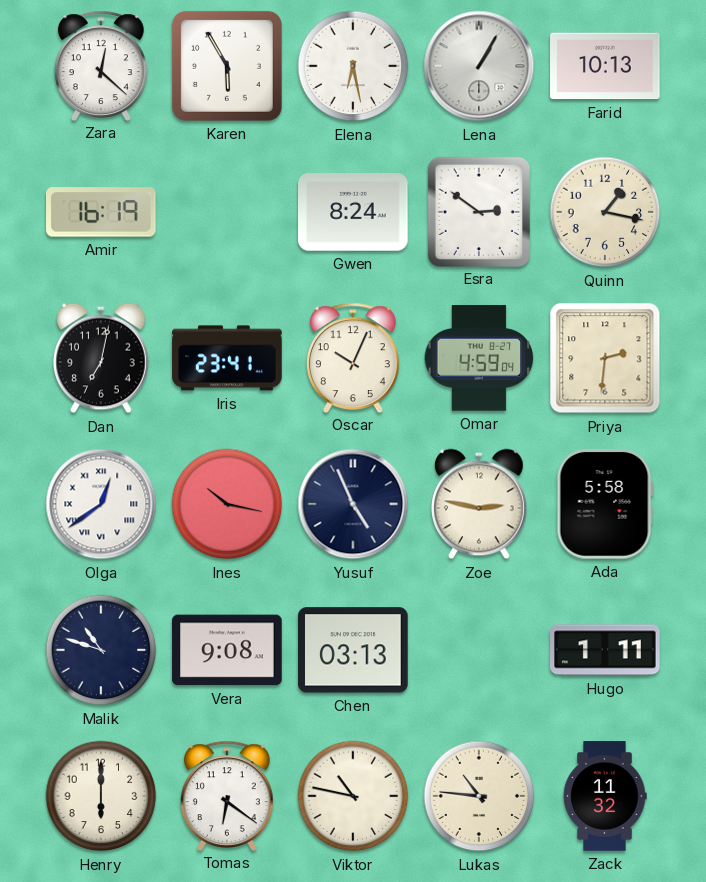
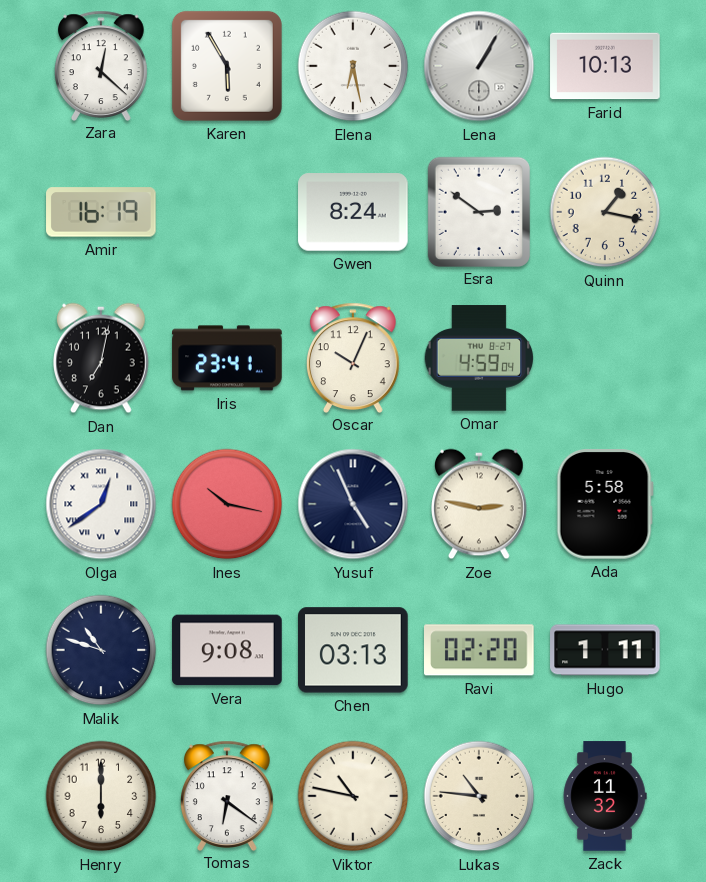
Priya: 2:31 -> none
Ravi: none -> 02:20
